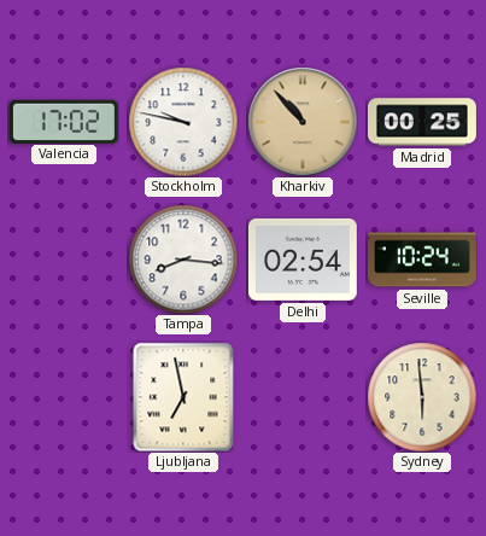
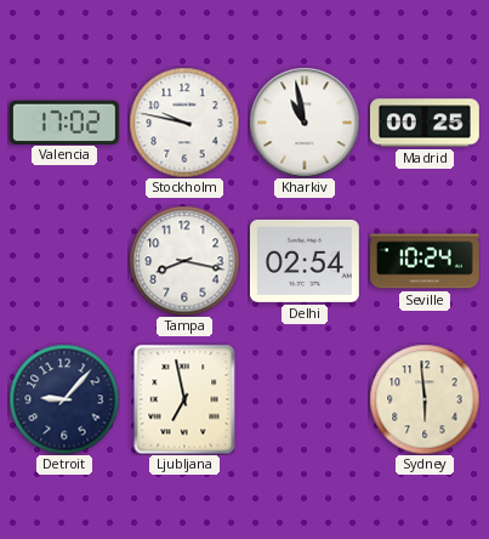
Kharkiv: 10:53 -> 10:58
Kharkiv dial: champagne -> white
Tampa: 8:16 -> 8:17
Detroit: none -> 9:07
